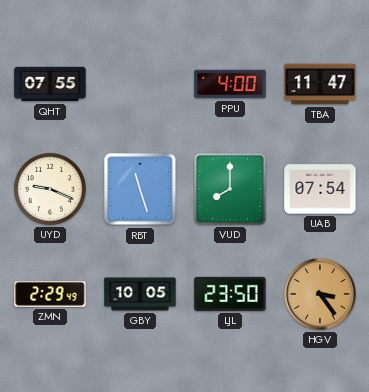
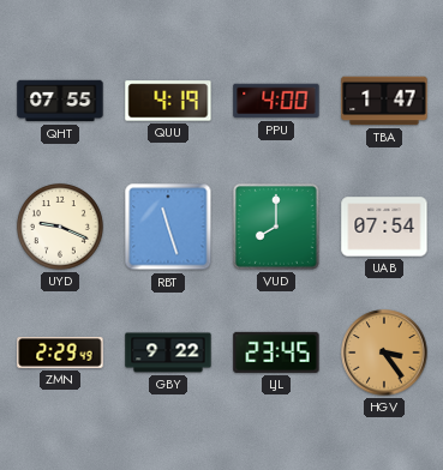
QUU: none -> 4:19
TBA: 11:47 -> 1:47
GBY: 10:05 -> 9:22
LJL: 23:50 -> 23:45
